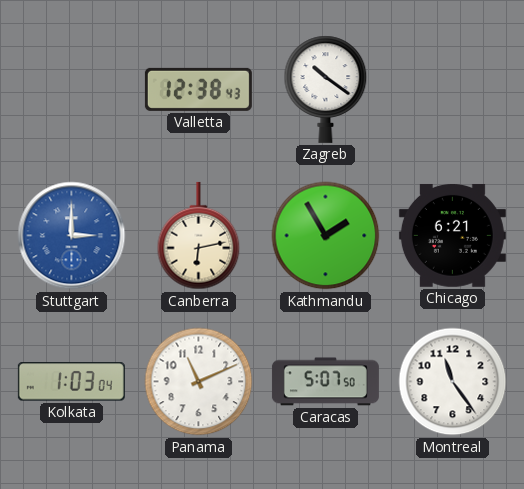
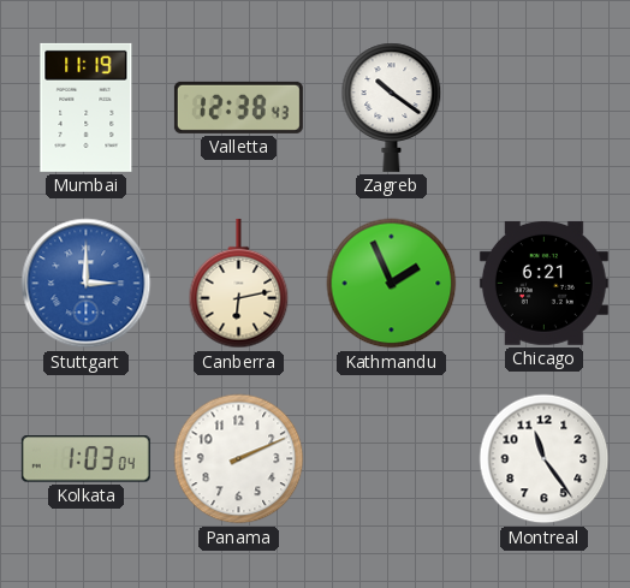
Mumbai: none -> 11:19
Kathmandu: 1:55 -> 1:56
Panama: 11:11 -> 2:11
Caracas: 5:07 -> none
